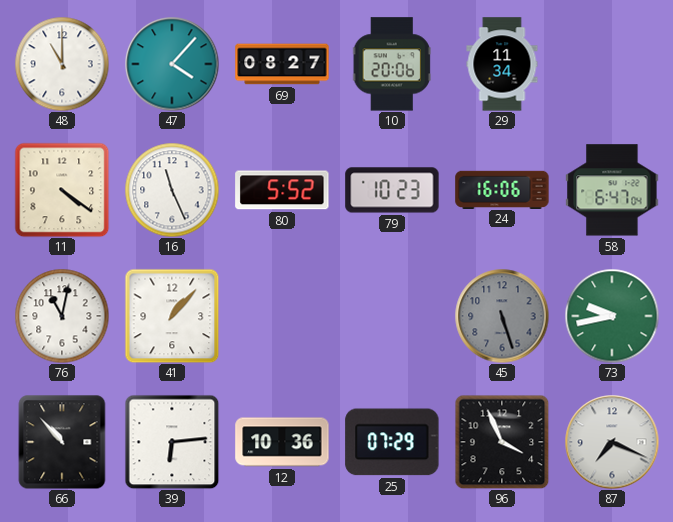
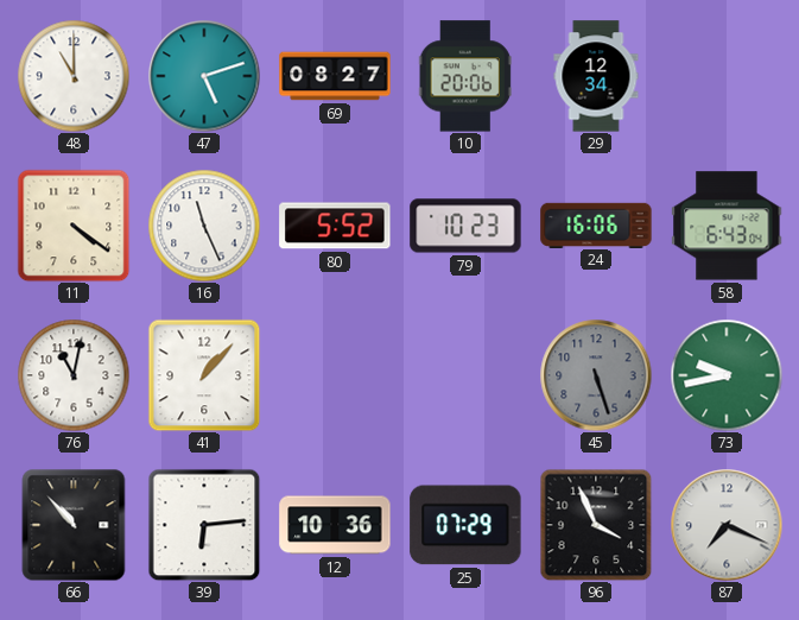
47: 4:07 -> 5:12
29: 11:34 -> 12:34
58: 6:47 -> 6:43
